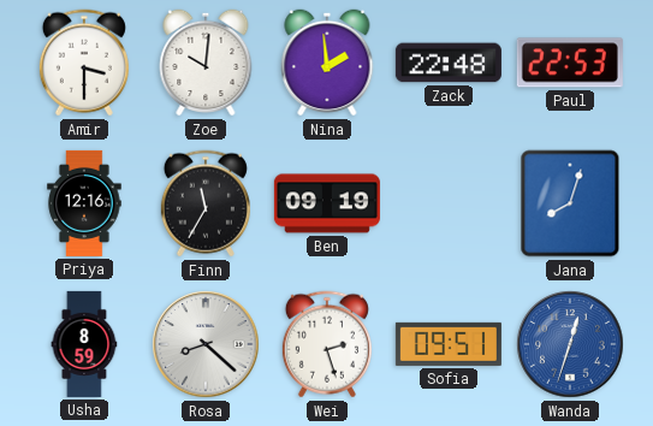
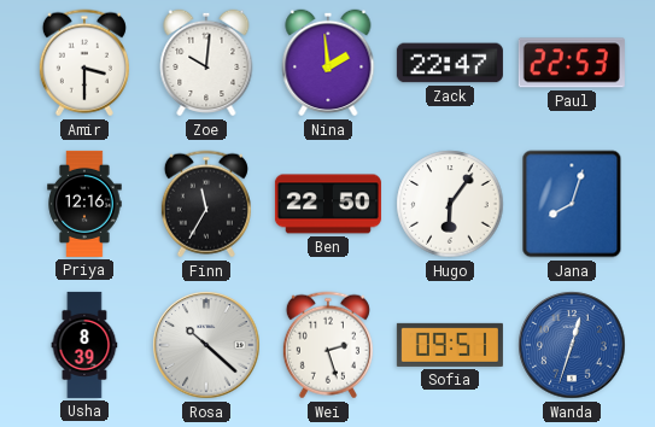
Zack: 22:48 -> 22:47
Ben: 09:19 -> 22:50
Hugo: none -> 6:06
Usha: 8:59 -> 8:39
Rosa: 8:22 -> 10:22
